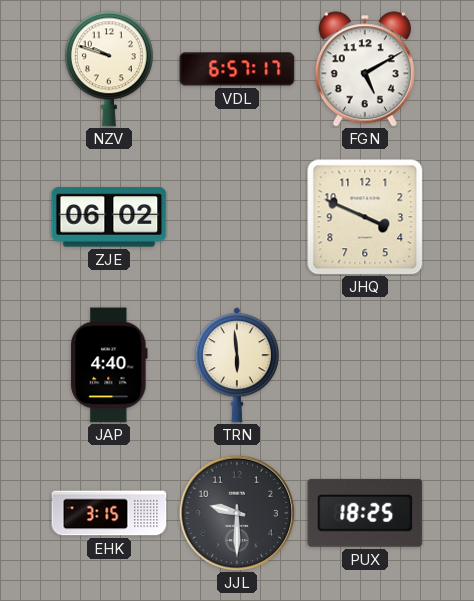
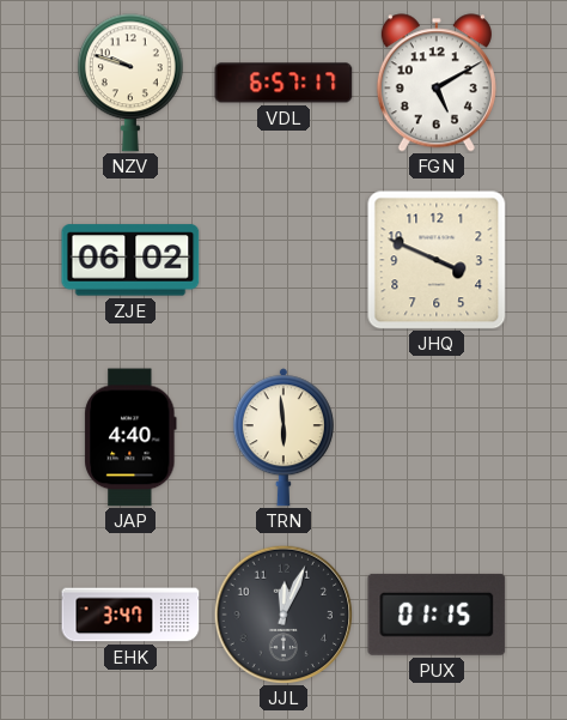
EHK: 3:15 -> 3:47
JJL: 9:30 -> 12:04
PUX: 18:25 -> 01:15
